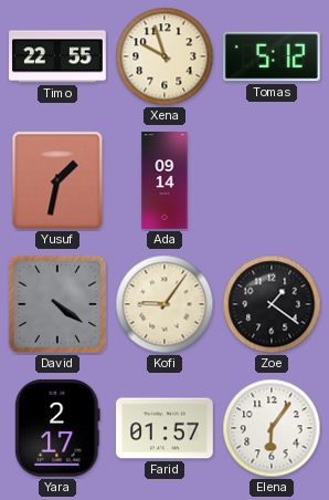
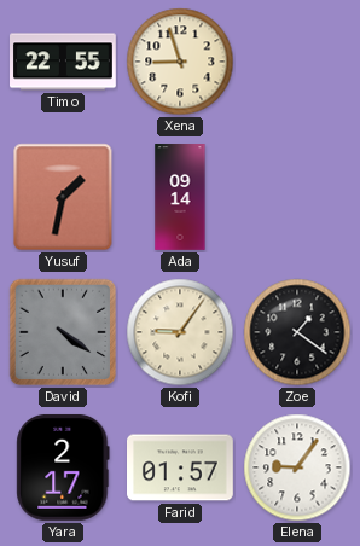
Xena: 9:57 -> 8:57
Tomas: 5:12 -> none
Elena: 6:06 -> 9:06
